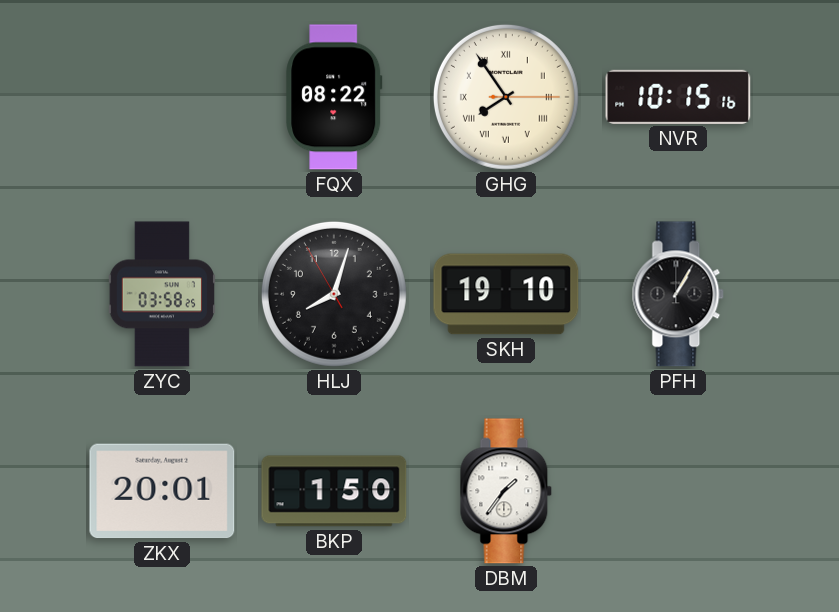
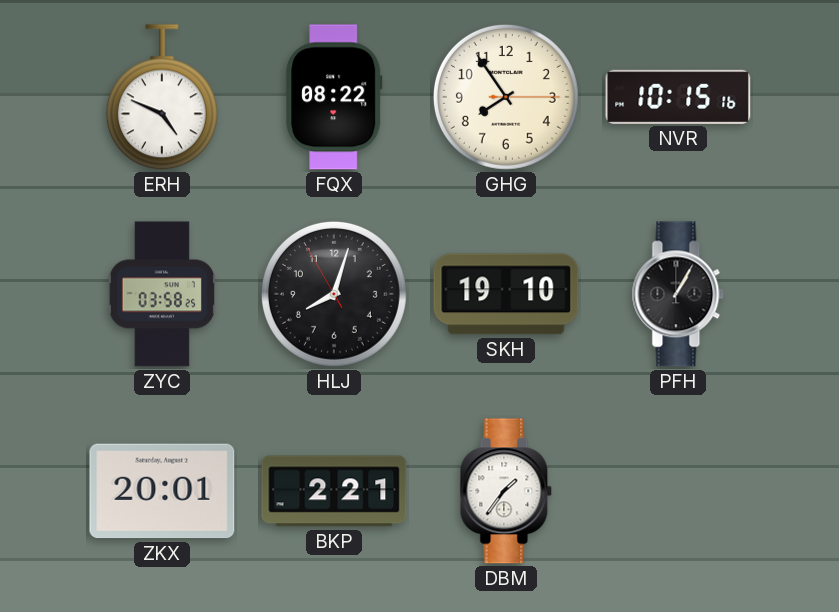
ERH: none -> 4:49
GHG numerals: Roman -> Arabic
BKP: 1:50 -> 2:21
